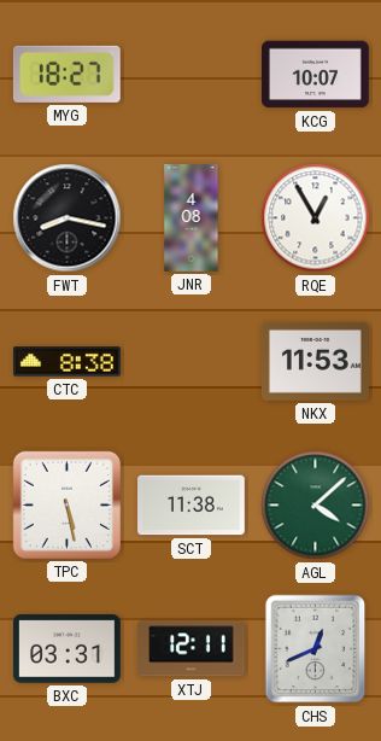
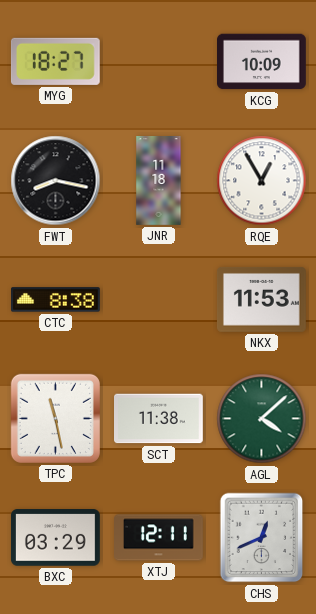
KCG: 10:07 -> 10:09
JNR: 4:08 -> 11:18
TPC: 5:28 -> 11:28
BXC: 03:31 -> 03:29
